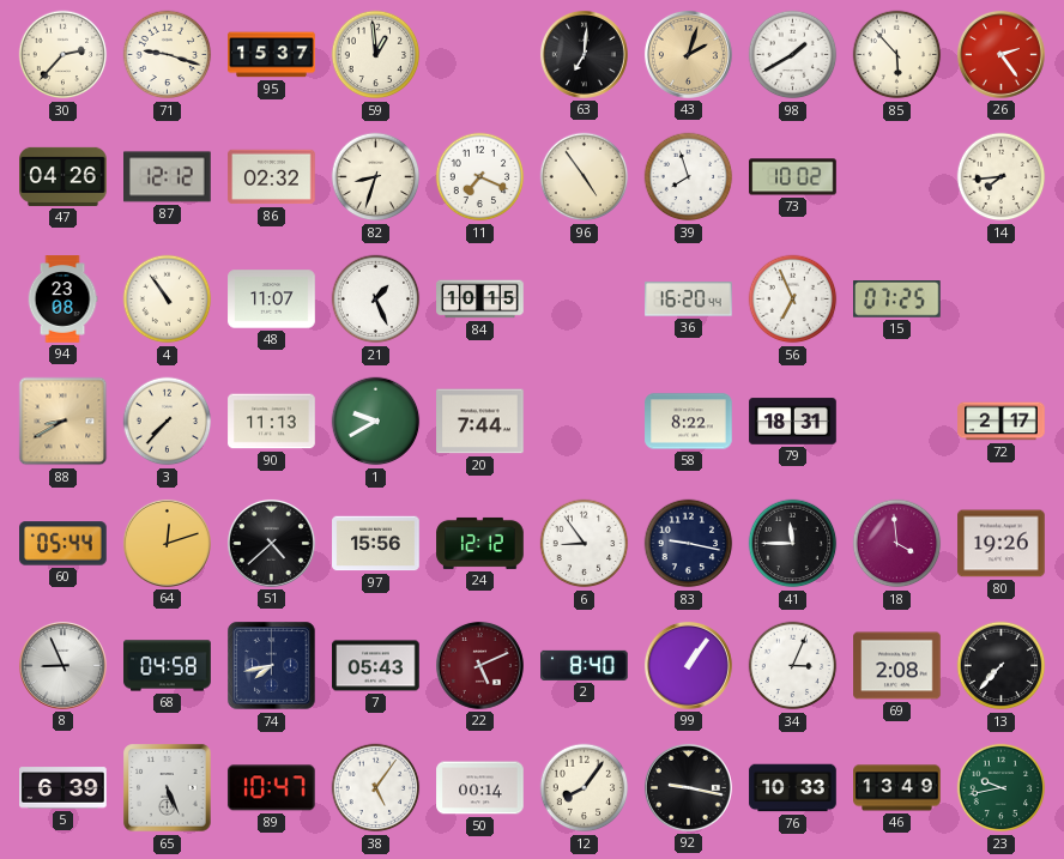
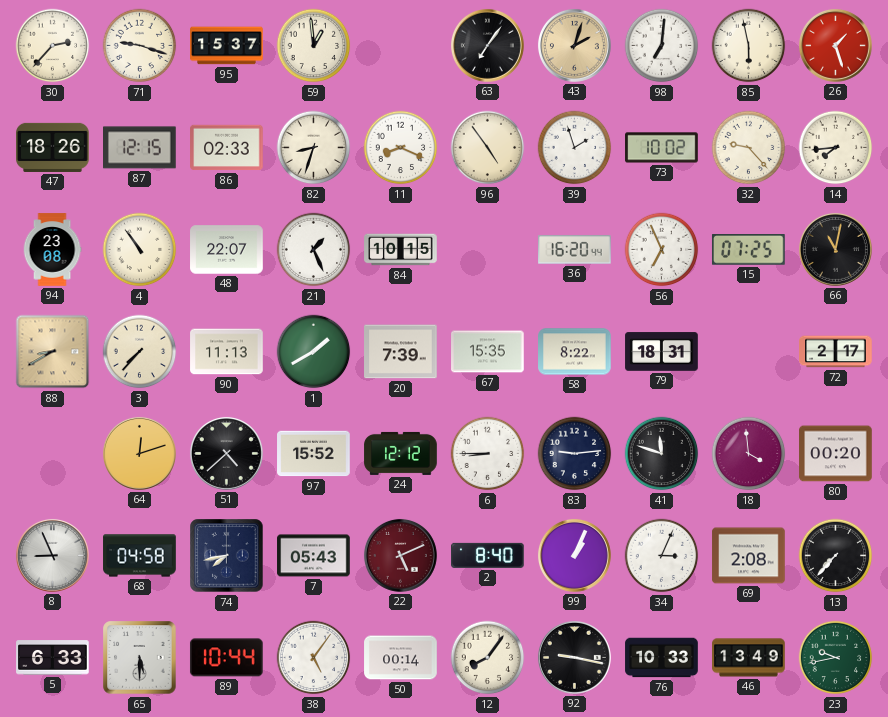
63: 7:01 -> 7:06
98: 1:40 -> 7:01
85: 5:53 -> 5:58
26: 2:24 -> 1:27
47: 04:26 -> 18:26
87: 12:12 -> 12:15
86: 02:32 -> 02:33
11: 7:19 -> 8:19
39: 7:57 -> 1:57
32: none -> 9:23
48: 11:07 -> 22:07
66: none -> 11:02
1: 9:40 -> 1:40
20: 7:44 -> 7:39
67: none -> 15:35
60: 05:44 -> none
97: 15:56 -> 15:52
6: 8:54 -> 8:45
83: 9:17 -> 9:14
41: 11:45 -> 11:48
80: 19:26 -> 00:20
99: 1:06 -> 1:04
5: 6:39 -> 6:33
65: 5:26 -> 5:30
89: 10:47 -> 10:44
